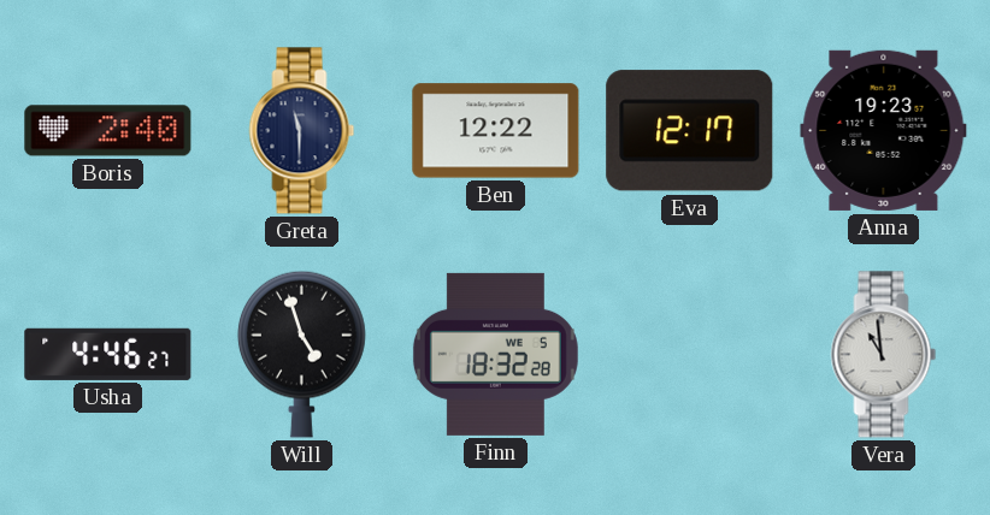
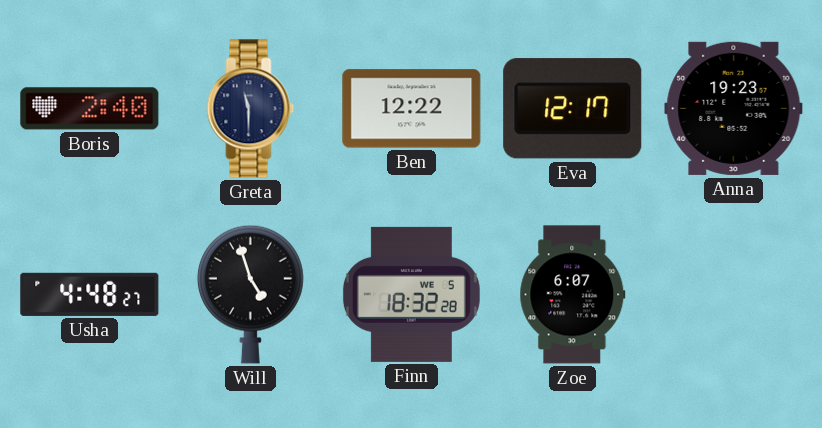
Usha: 4:46 -> 4:48
Zoe: none -> 6:07
Vera: 10:59 -> none
